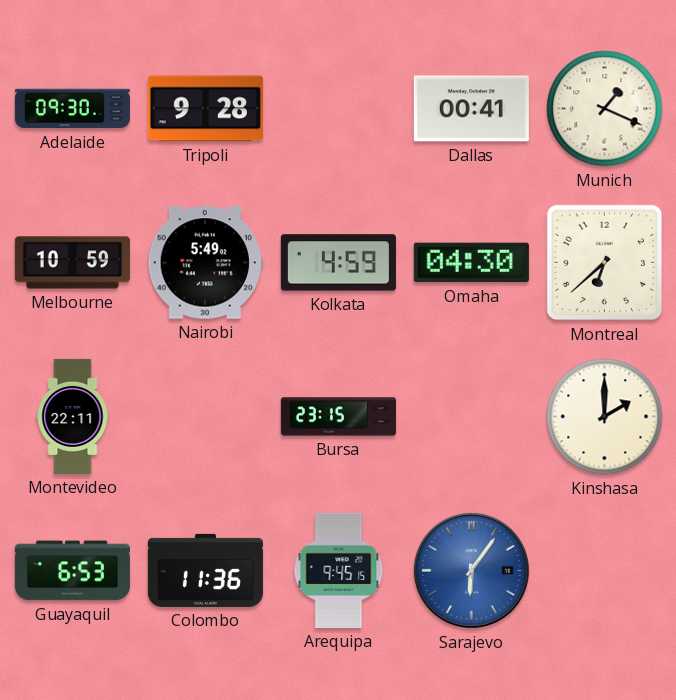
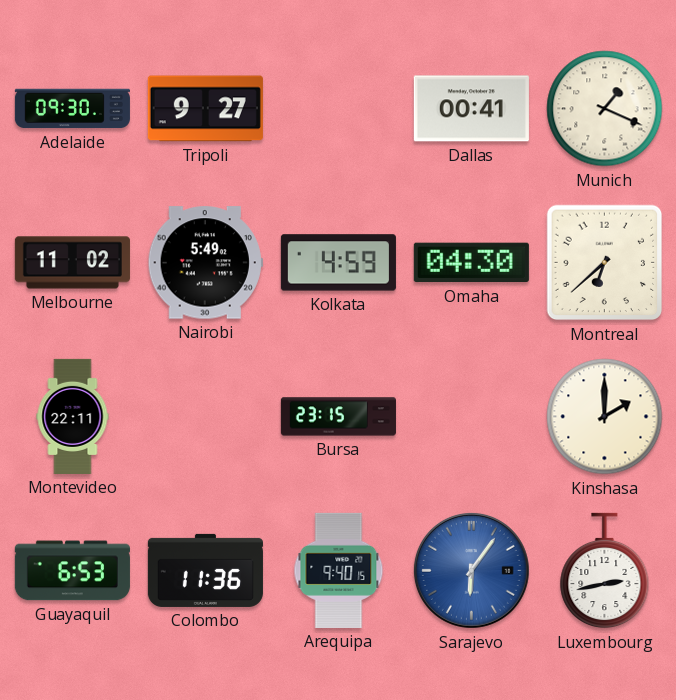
Tripoli: 9:28 -> 9:27
Melbourne: 10:59 -> 11:02
Arequipa: 9:45 -> 9:40
Luxembourg: none -> 2:43
